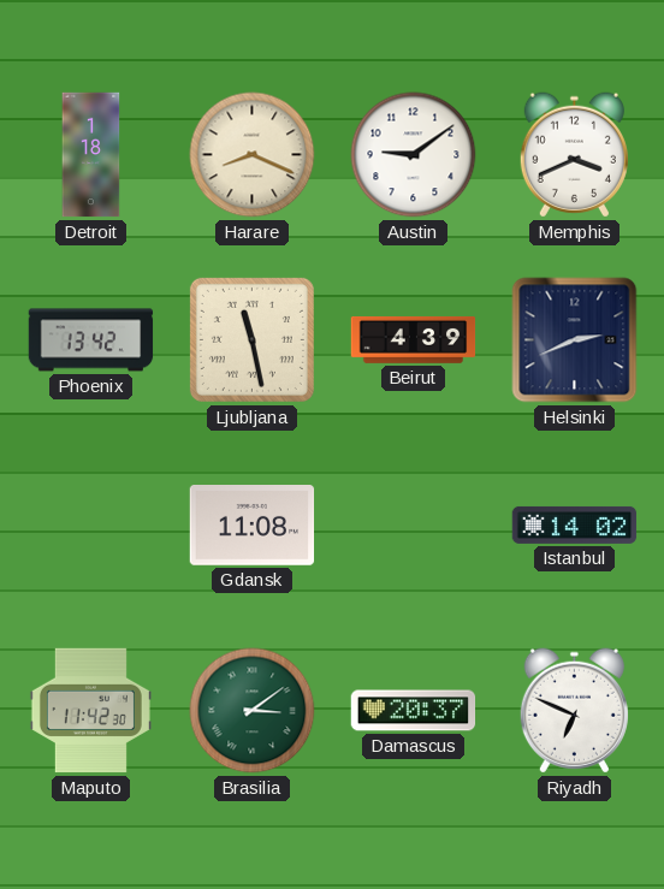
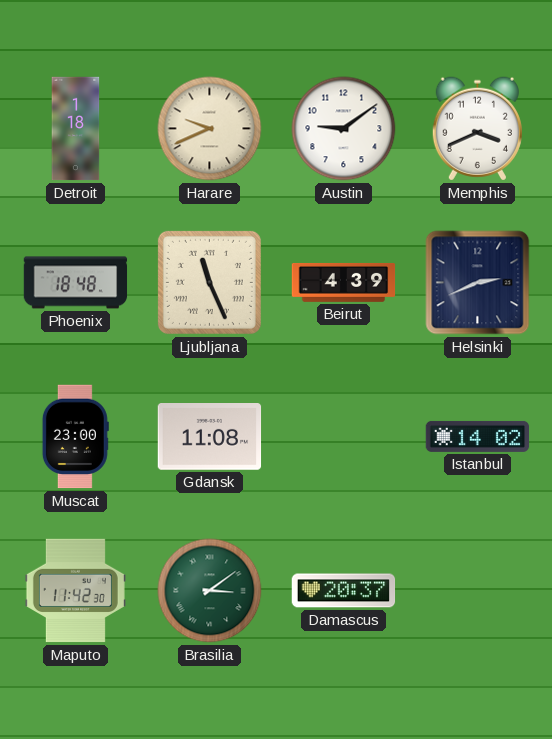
Harare: 8:19 -> 9:41
Phoenix: 13:42 -> 18:48
Ljubljana: 11:28 -> 11:26
Muscat: none -> 23:00
Riyadh: 6:49 -> none
